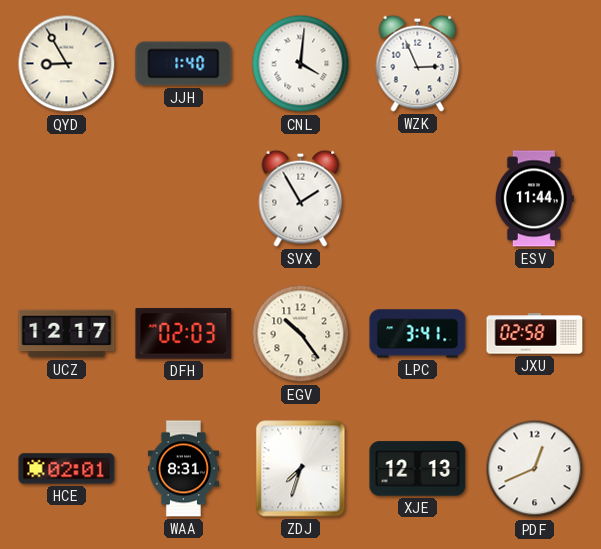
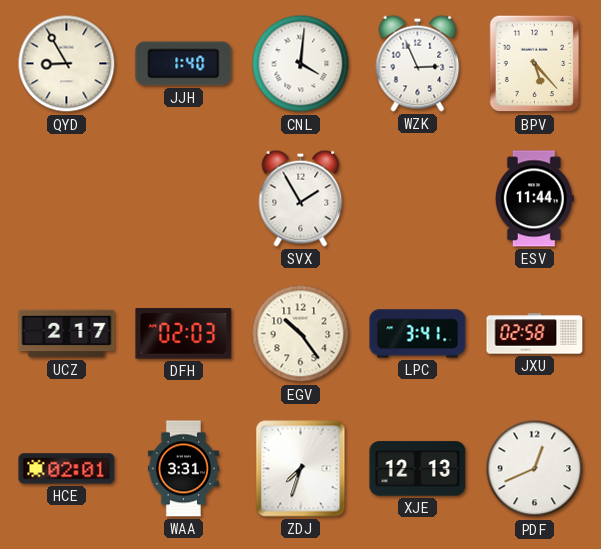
BPV: none -> 5:23
UCZ: 12:17 -> 2:17
WAA: 8:31 -> 3:31
